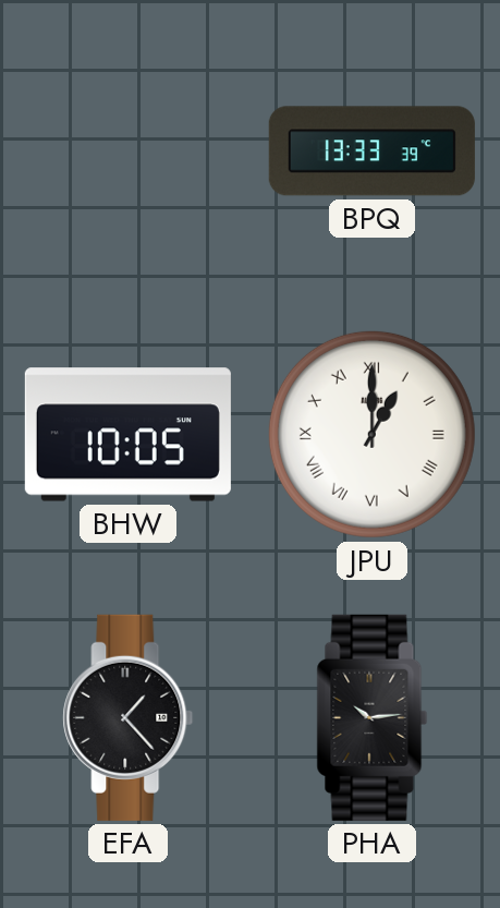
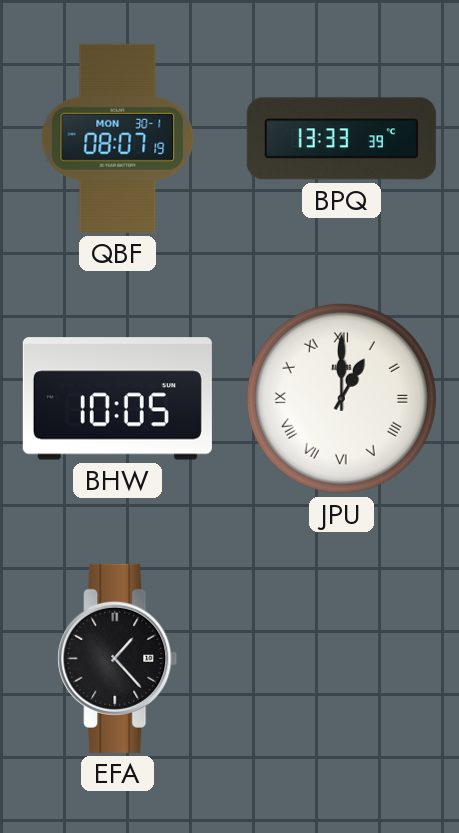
QBF: none -> 08:07
PHA: 10:14 -> none
